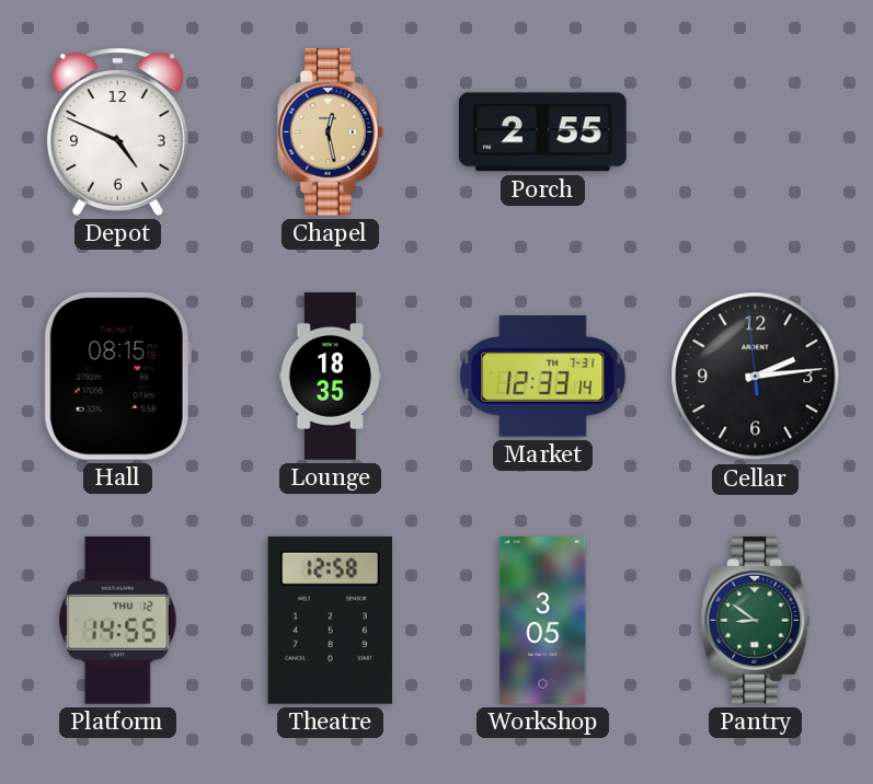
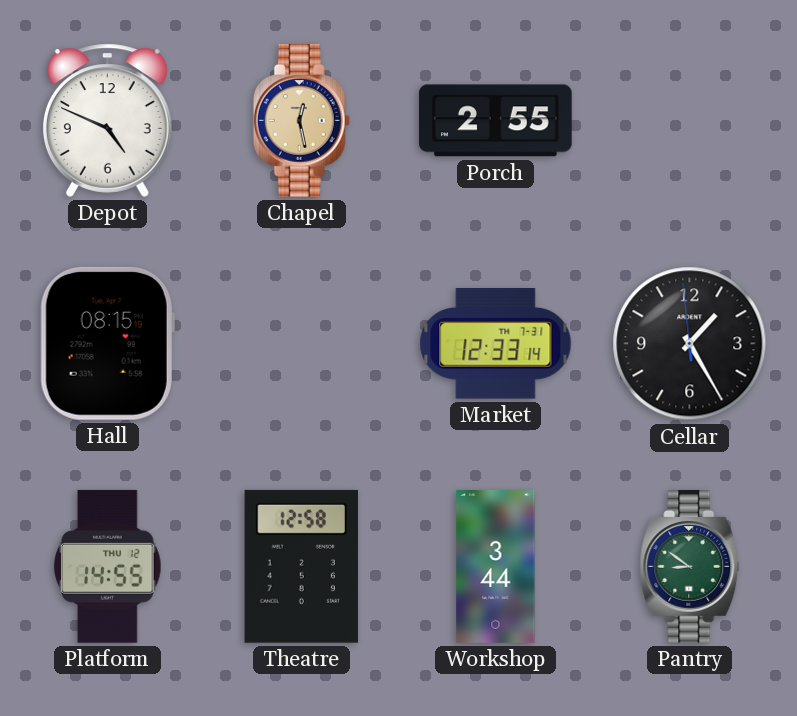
Lounge: 18:35 -> none
Cellar: 2:13 -> 1:24
Workshop: 3:05 -> 3:44
